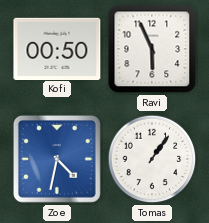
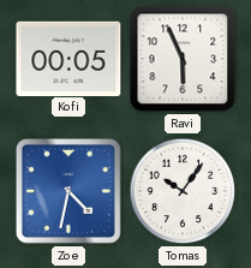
Kofi: 00:50 -> 00:05
Tomas: 1:06 -> 10:06
